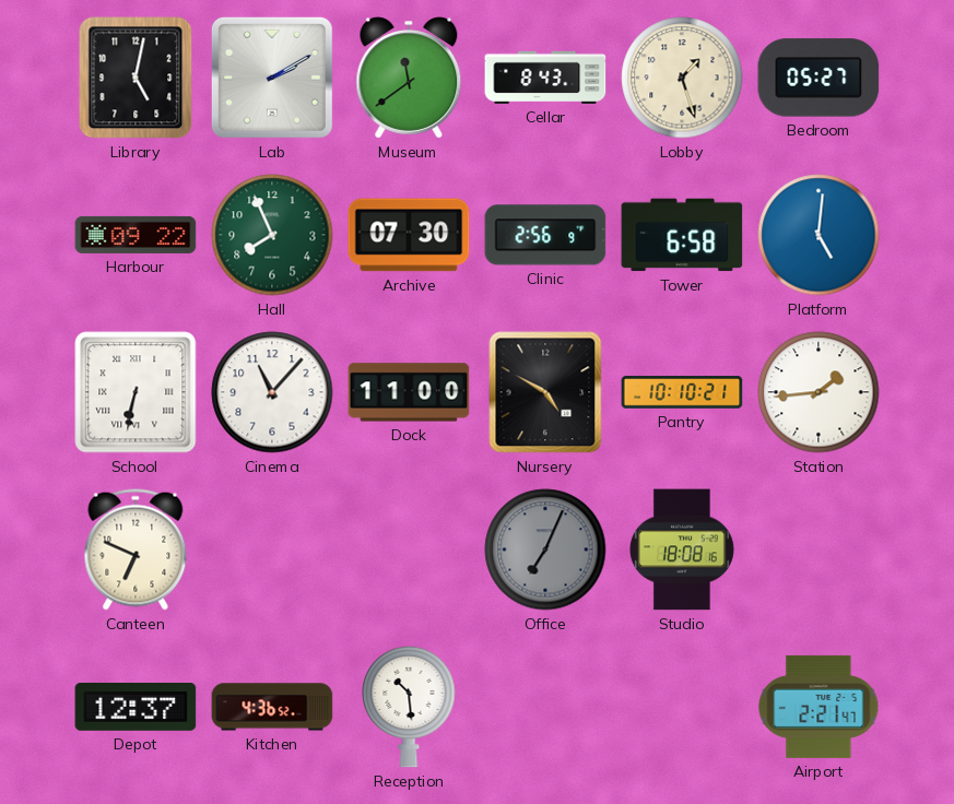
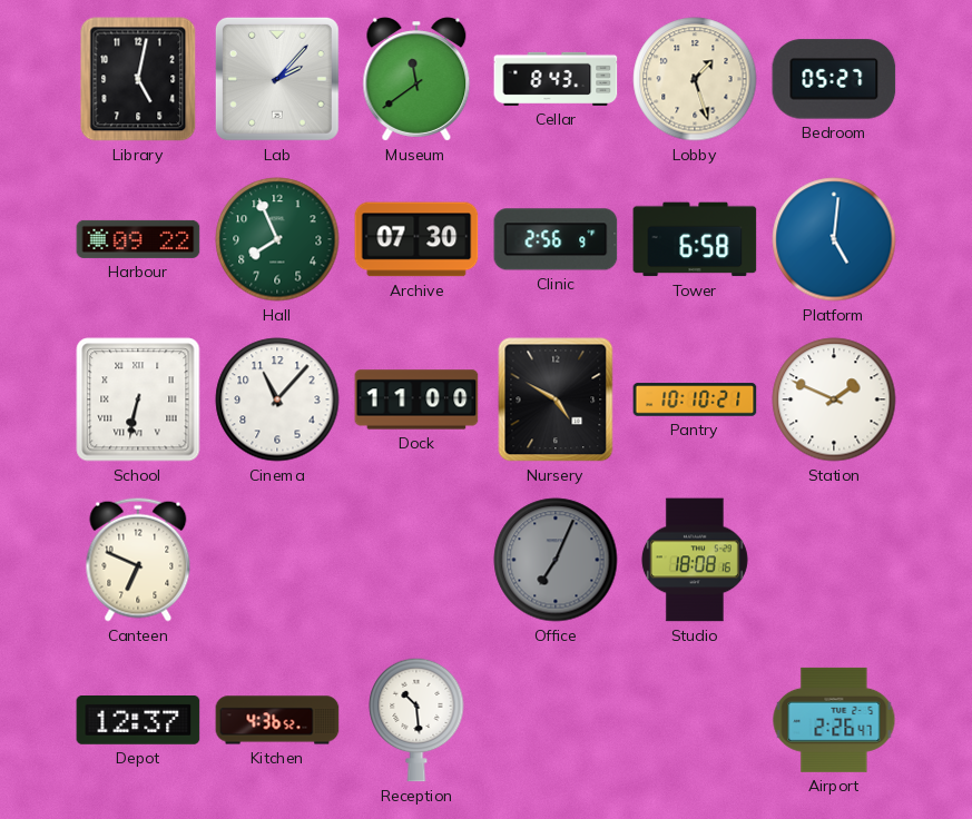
Lab: 2:10 -> 2:07
Station: 1:44 -> 1:49
Airport: 2:21 -> 2:26
